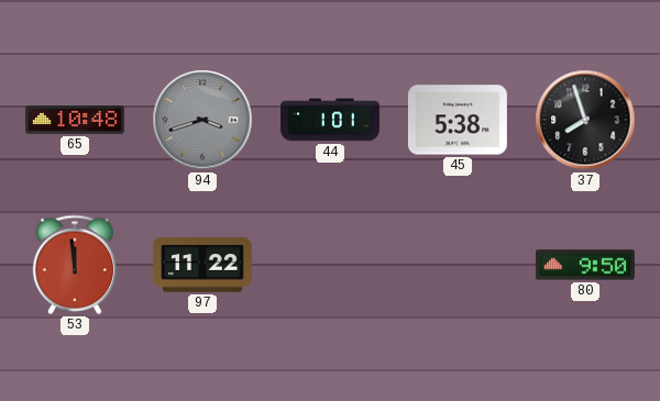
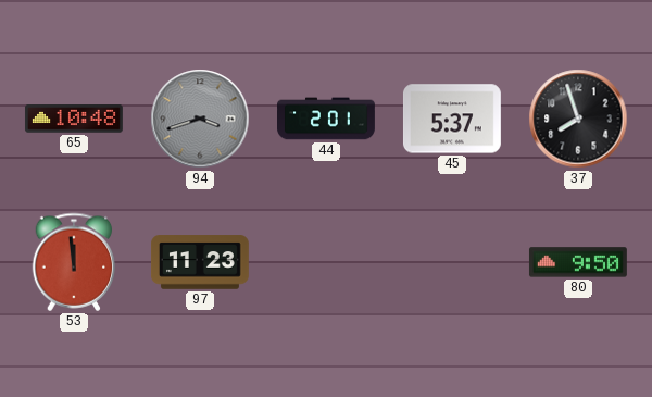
44: 1:01 -> 2:01
45: 5:38 -> 5:37
97: 11:22 -> 11:23
